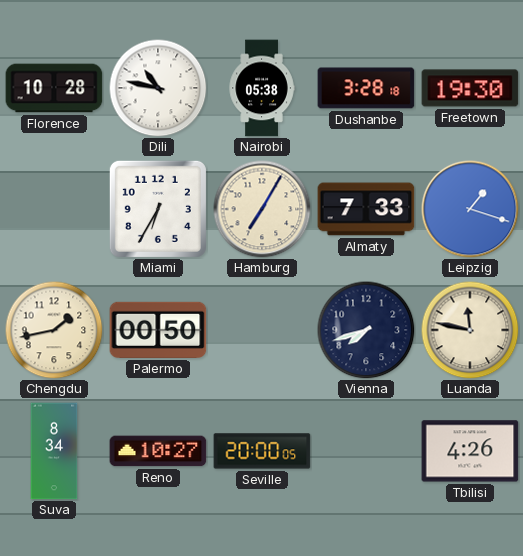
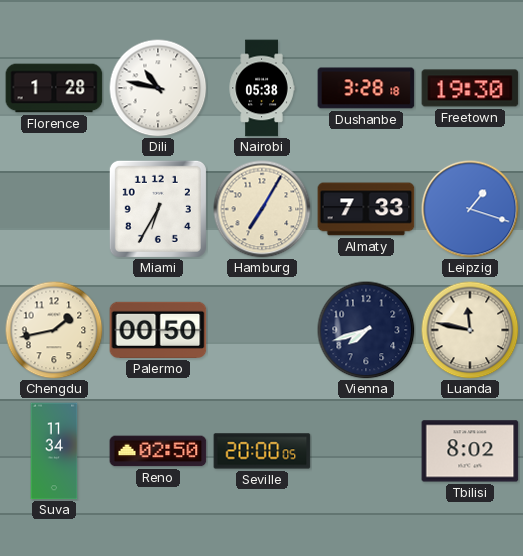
Florence: 10:28 -> 1:28
Suva: 8:34 -> 11:34
Reno: 10:27 -> 02:50
Tbilisi: 4:26 -> 8:02
